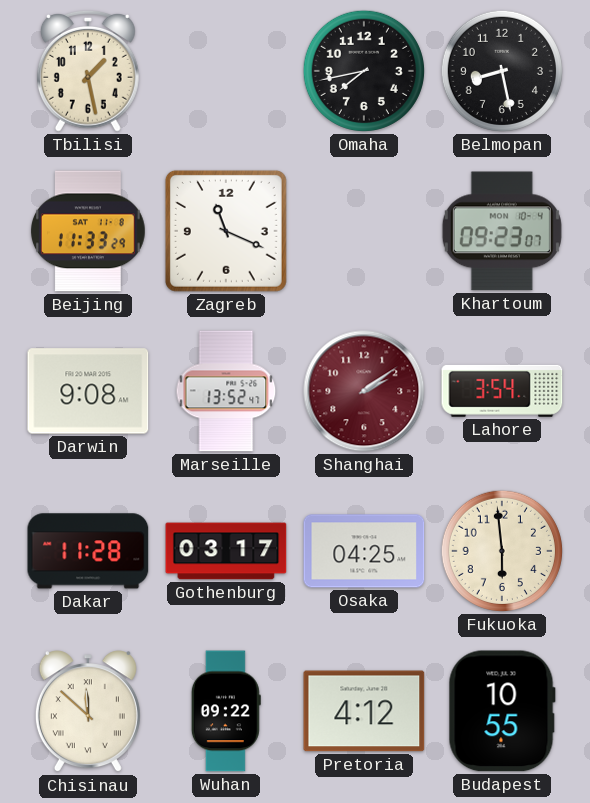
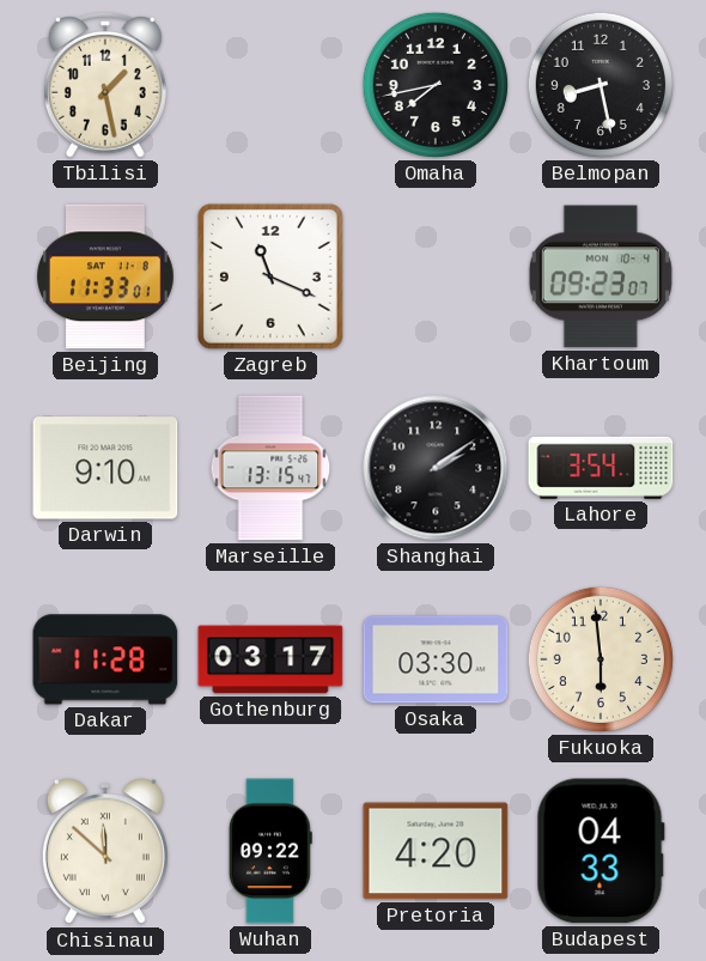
Beijing: 11:33:29 -> 11:33:01
Darwin: 9:08 -> 9:10
Marseille: 13:52 -> 13:15
Shanghai dial: burgundy -> black
Osaka: 04:25 -> 03:30
Pretoria: 4:12 -> 4:20
Budapest: 10:55 -> 04:33
